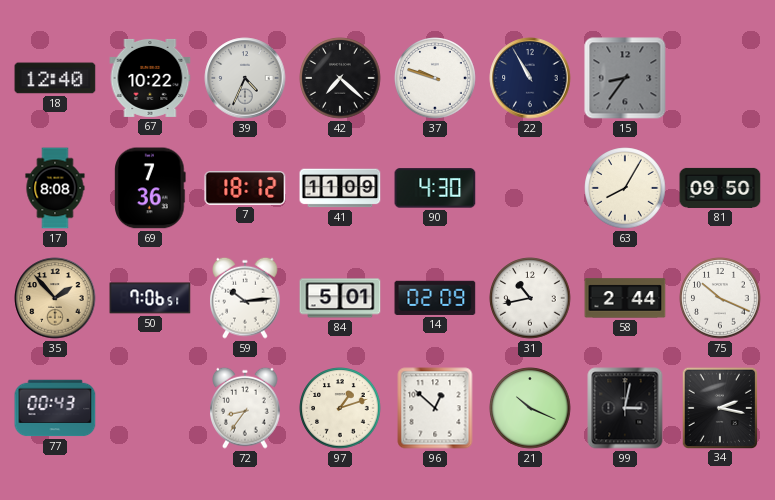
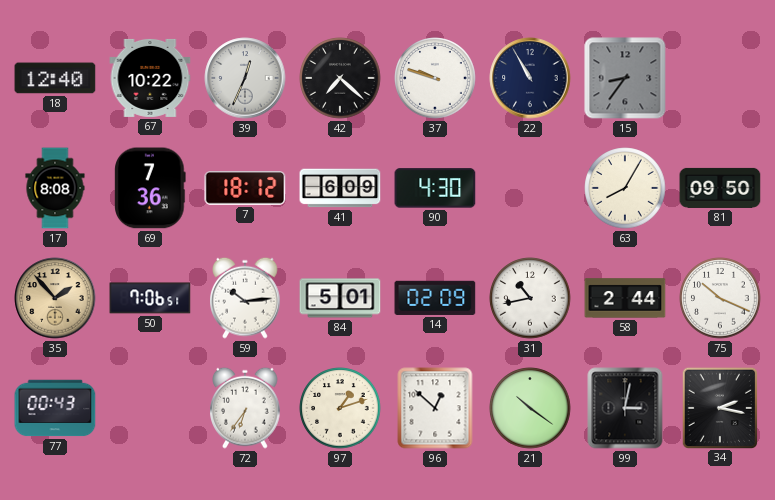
39: 4:34 -> 12:34
41: 11:09 -> 6:09
72: 8:36 -> 6:36
21: 10:19 -> 10:21
